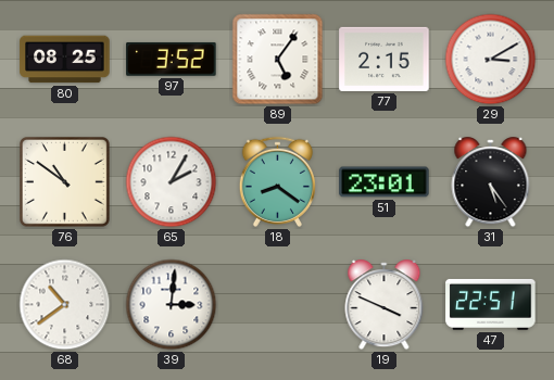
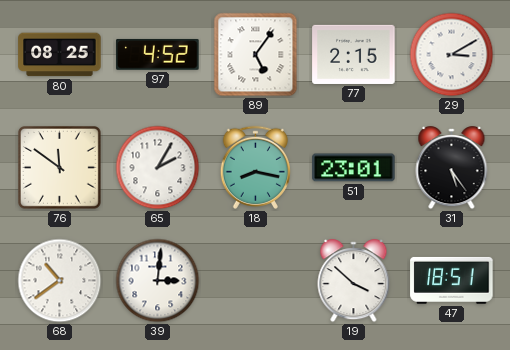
97: 3:52 -> 4:52
76: 10:51 -> 11:51
18: 8:21 -> 8:17
19: 3:49 -> 3:52
47: 22:51 -> 18:51
